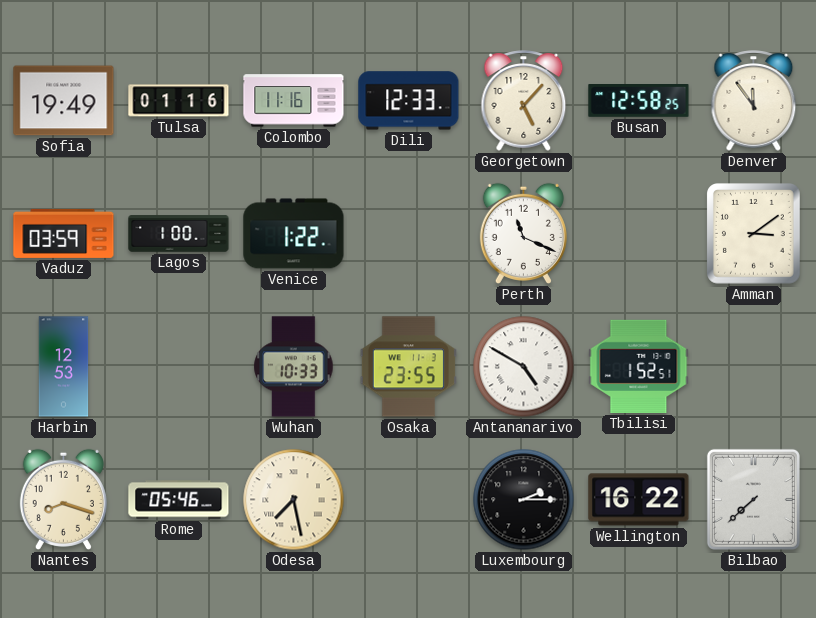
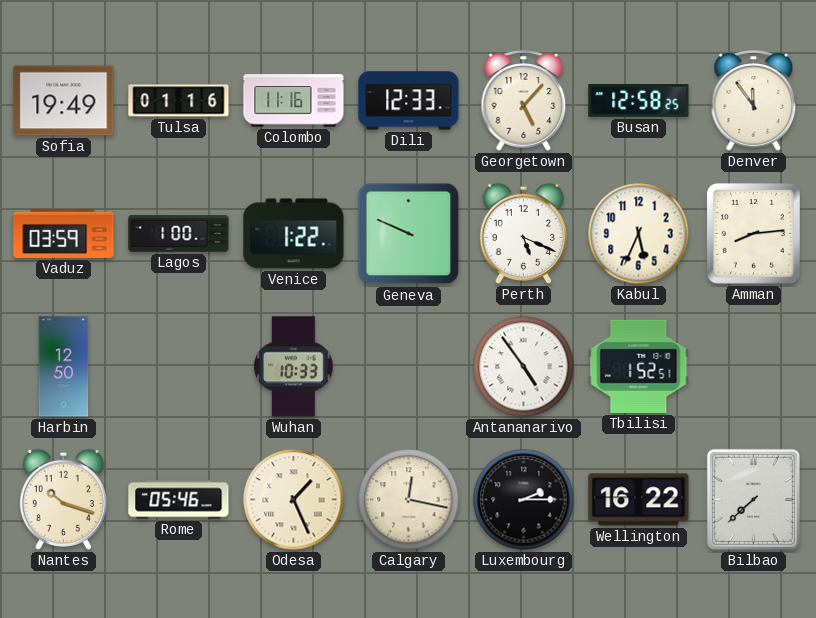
Geneva: none -> 9:49
Perth: 11:19 -> 5:19
Kabul: none -> 5:34
Amman: 3:09 -> 8:14
Harbin: 12:53 -> 12:50
Osaka: 23:55 -> none
Antananarivo: 4:50 -> 4:54
Nantes: 8:18 -> 10:18
Odesa: 7:28 -> 1:26
Calgary: none -> 12:17
